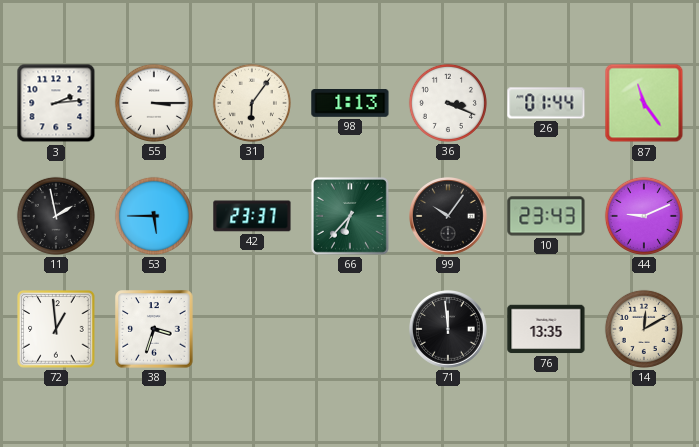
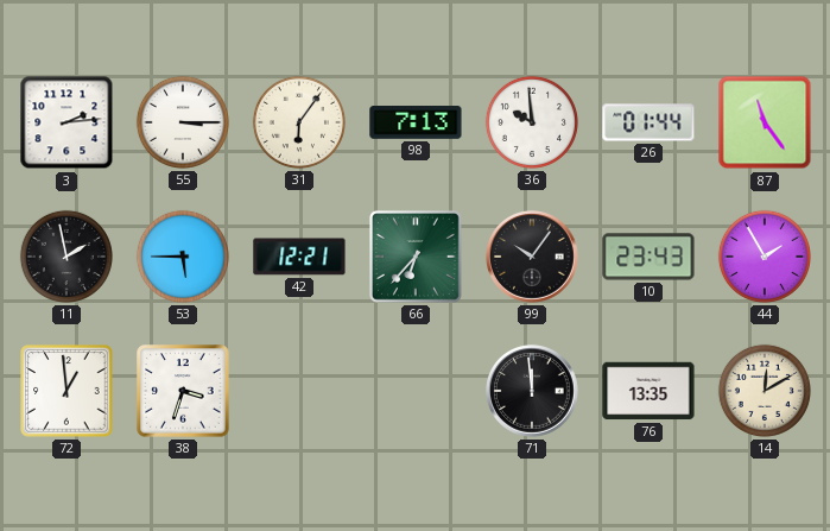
98: 1:13 -> 7:13
36: 3:19 -> 9:59
42: 23:37 -> 12:21
44: 9:11 -> 1:55
